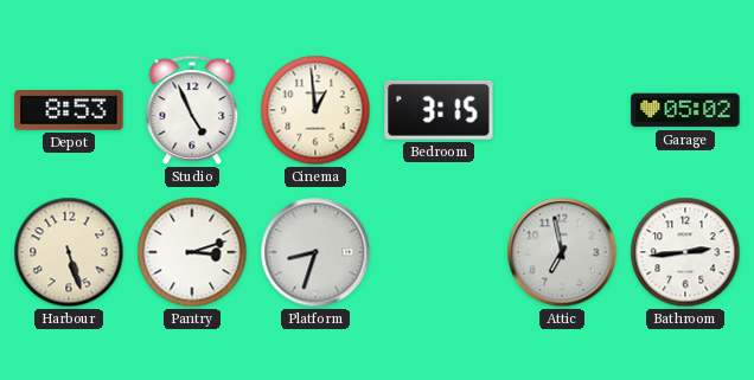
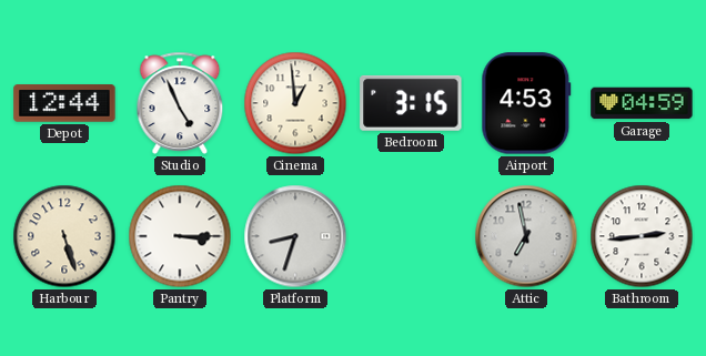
Depot: 8:53 -> 12:44
Airport: none -> 4:53
Garage: 05:02 -> 04:59
Pantry: 3:12 -> 3:15
